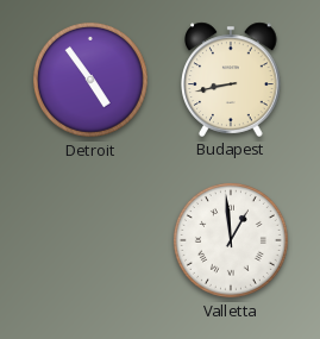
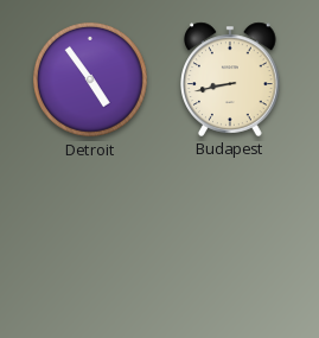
Valletta: 12:59 -> none
